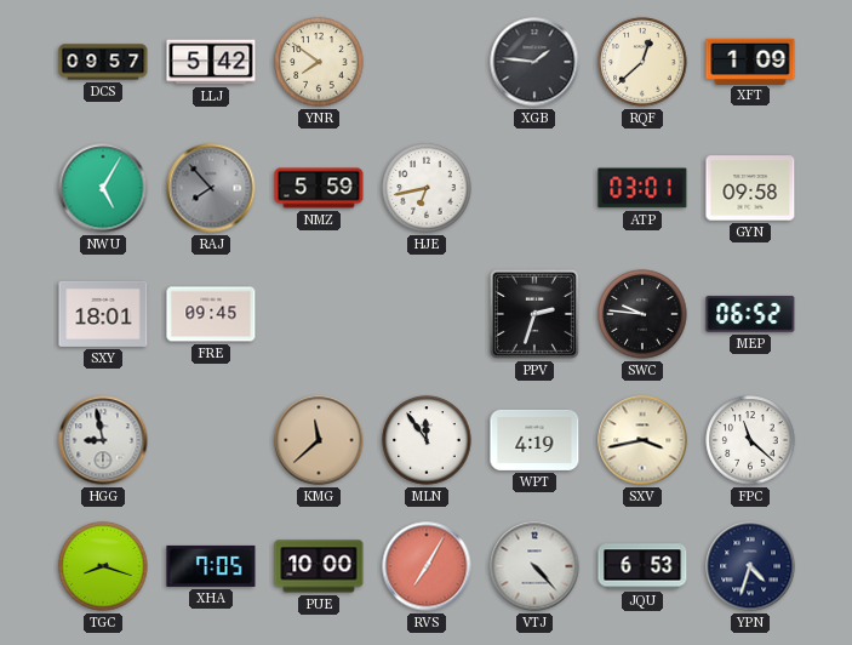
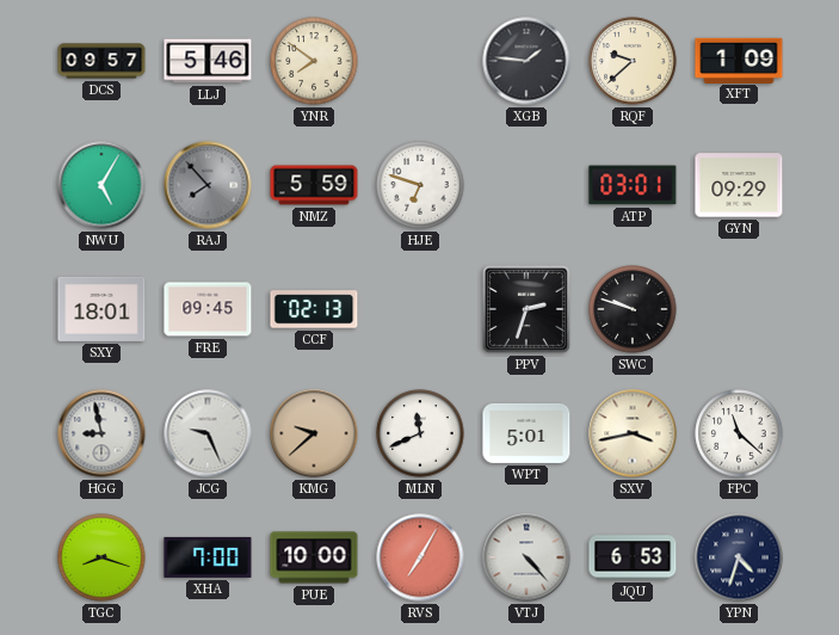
LLJ: 5:42 -> 5:46
RQF: 12:38 -> 9:38
HJE: 6:43 -> 6:48
GYN: 09:58 -> 09:29
CCF: none -> 02:13
SWC: 9:46 -> 9:48
MEP: 06:52 -> none
JCG: none -> 9:26
KMG: 11:38 -> 9:38
MLN: 11:54 -> 11:41
WPT: 4:19 -> 5:01
XHA: 7:05 -> 7:00
